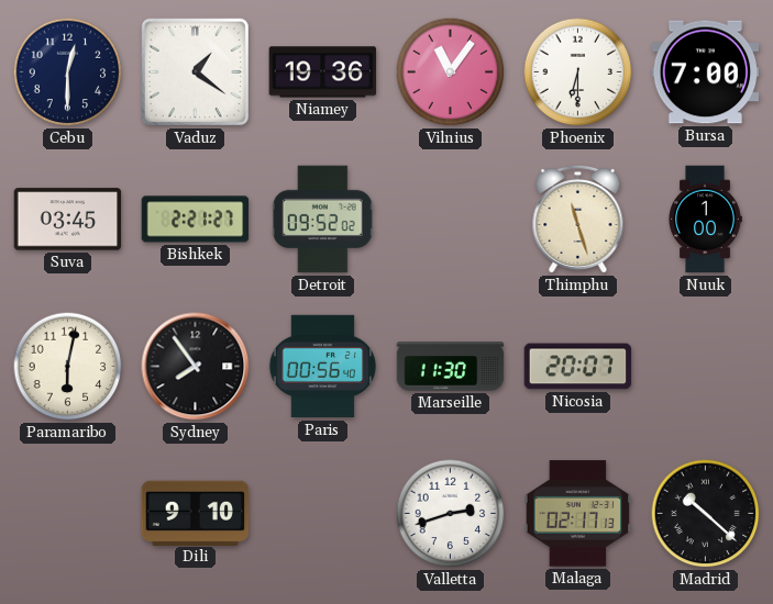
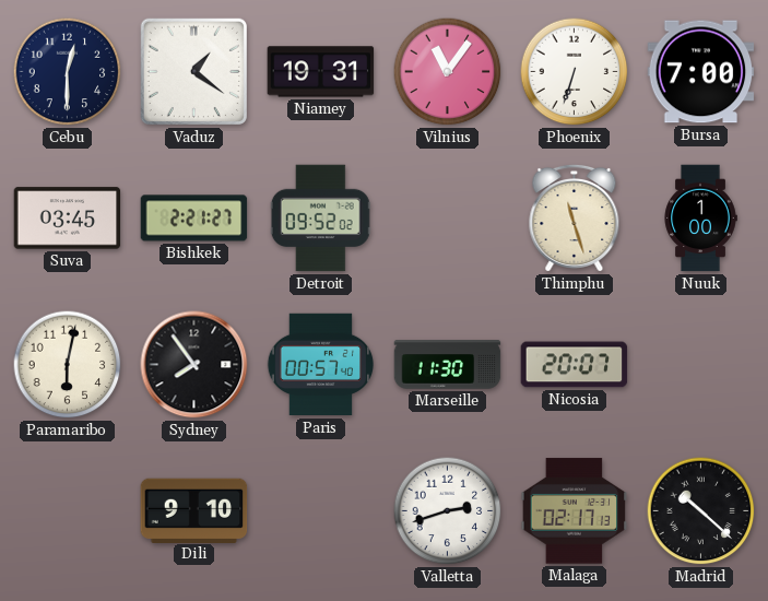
Niamey: 19:36 -> 19:31
Phoenix: 6:30 -> 6:33
Paris: 00:56 -> 00:57
